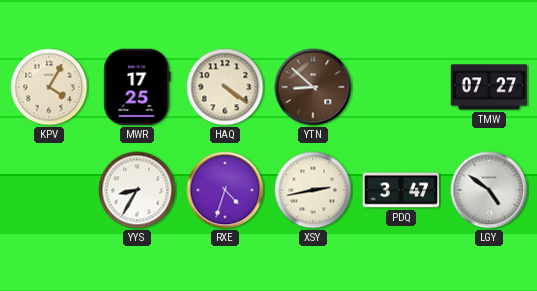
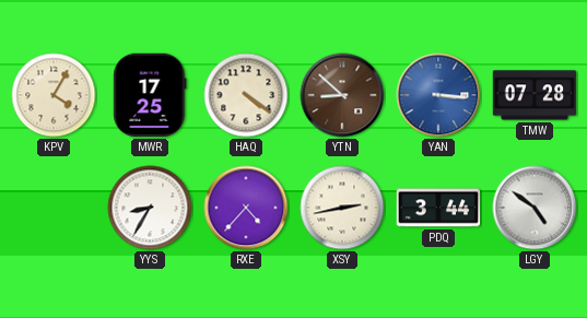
YAN: none -> 3:16
TMW: 07:27 -> 07:28
RXE: 4:33 -> 4:37
PDQ: 3:47 -> 3:44
